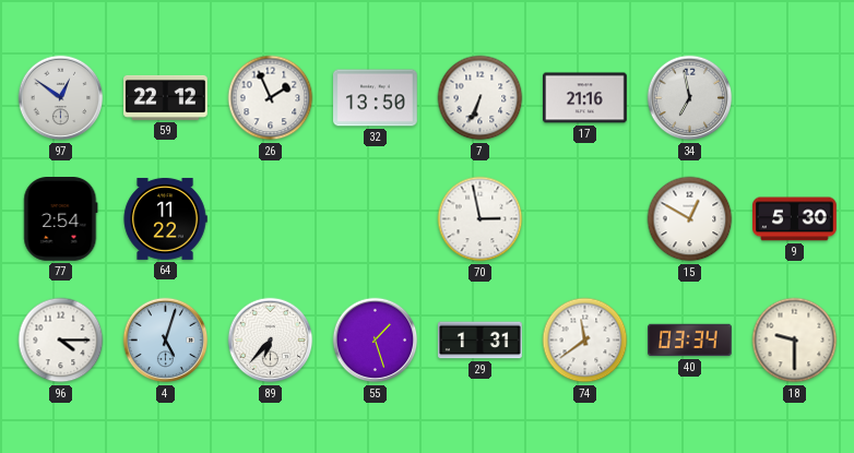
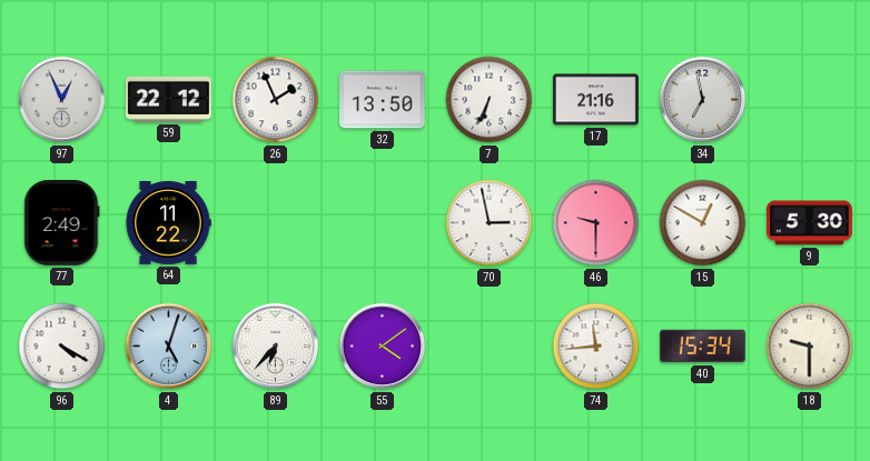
97: 12:51 -> 12:56
77: 2:54 -> 2:49
46: none -> 9:30
96: 4:15 -> 4:20
55: 1:27 -> 4:09
29: 1:31 -> none
74: 11:39 -> 11:44
40: 03:34 -> 15:34
